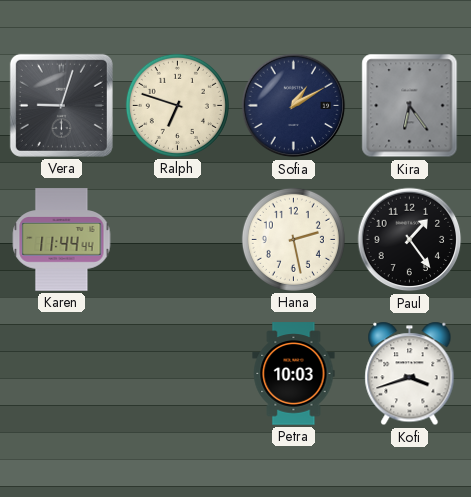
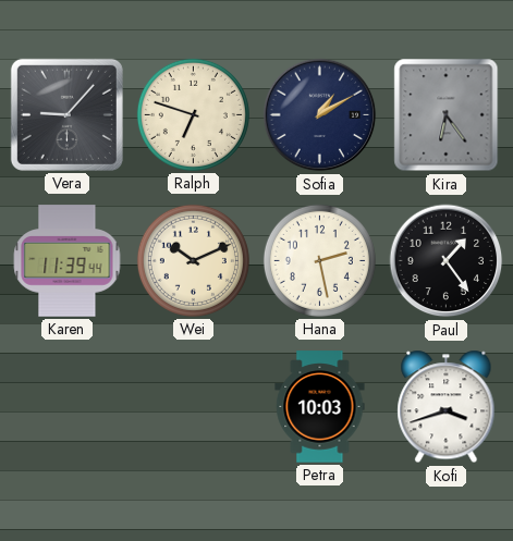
Vera: 9:03 -> 9:07
Karen: 11:44 -> 11:39
Wei: none -> 10:11
